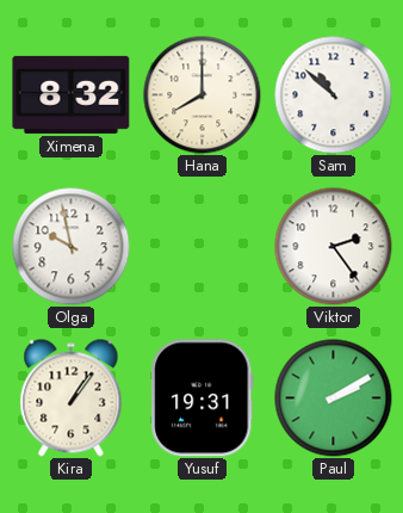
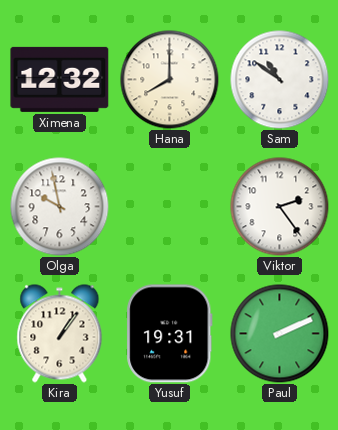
Ximena: 8:32 -> 12:32
Sam: 10:52 -> 10:51
Paul: 2:10 -> 2:11
